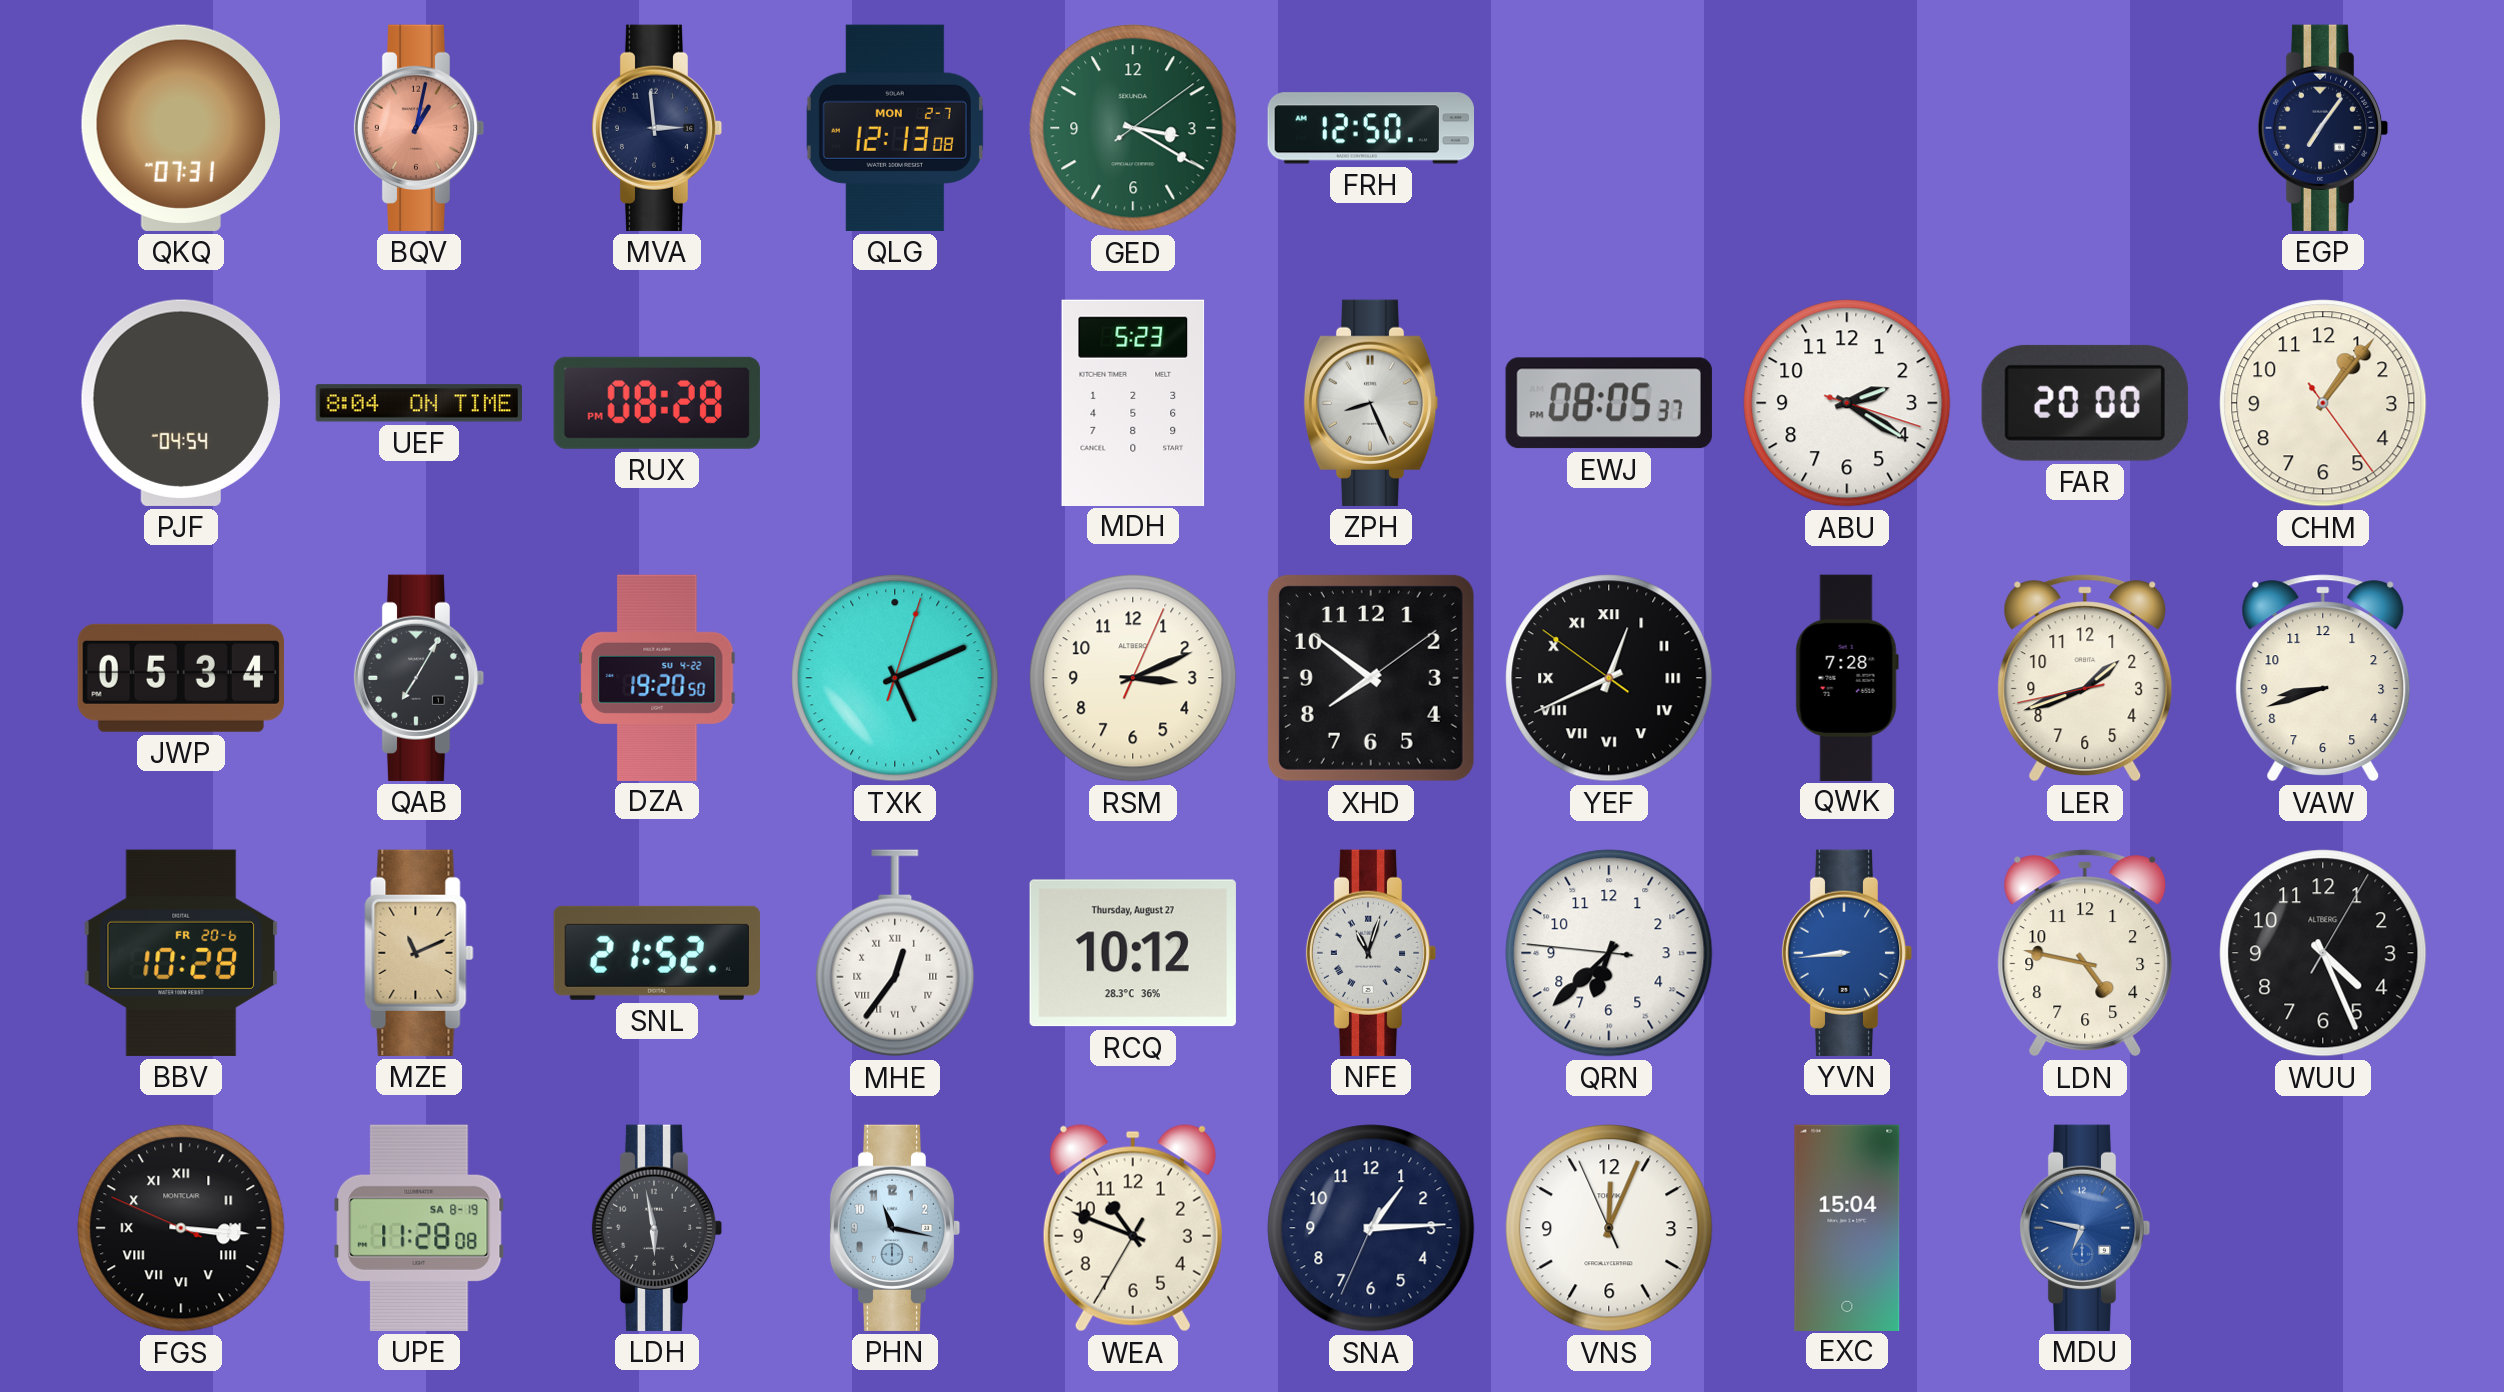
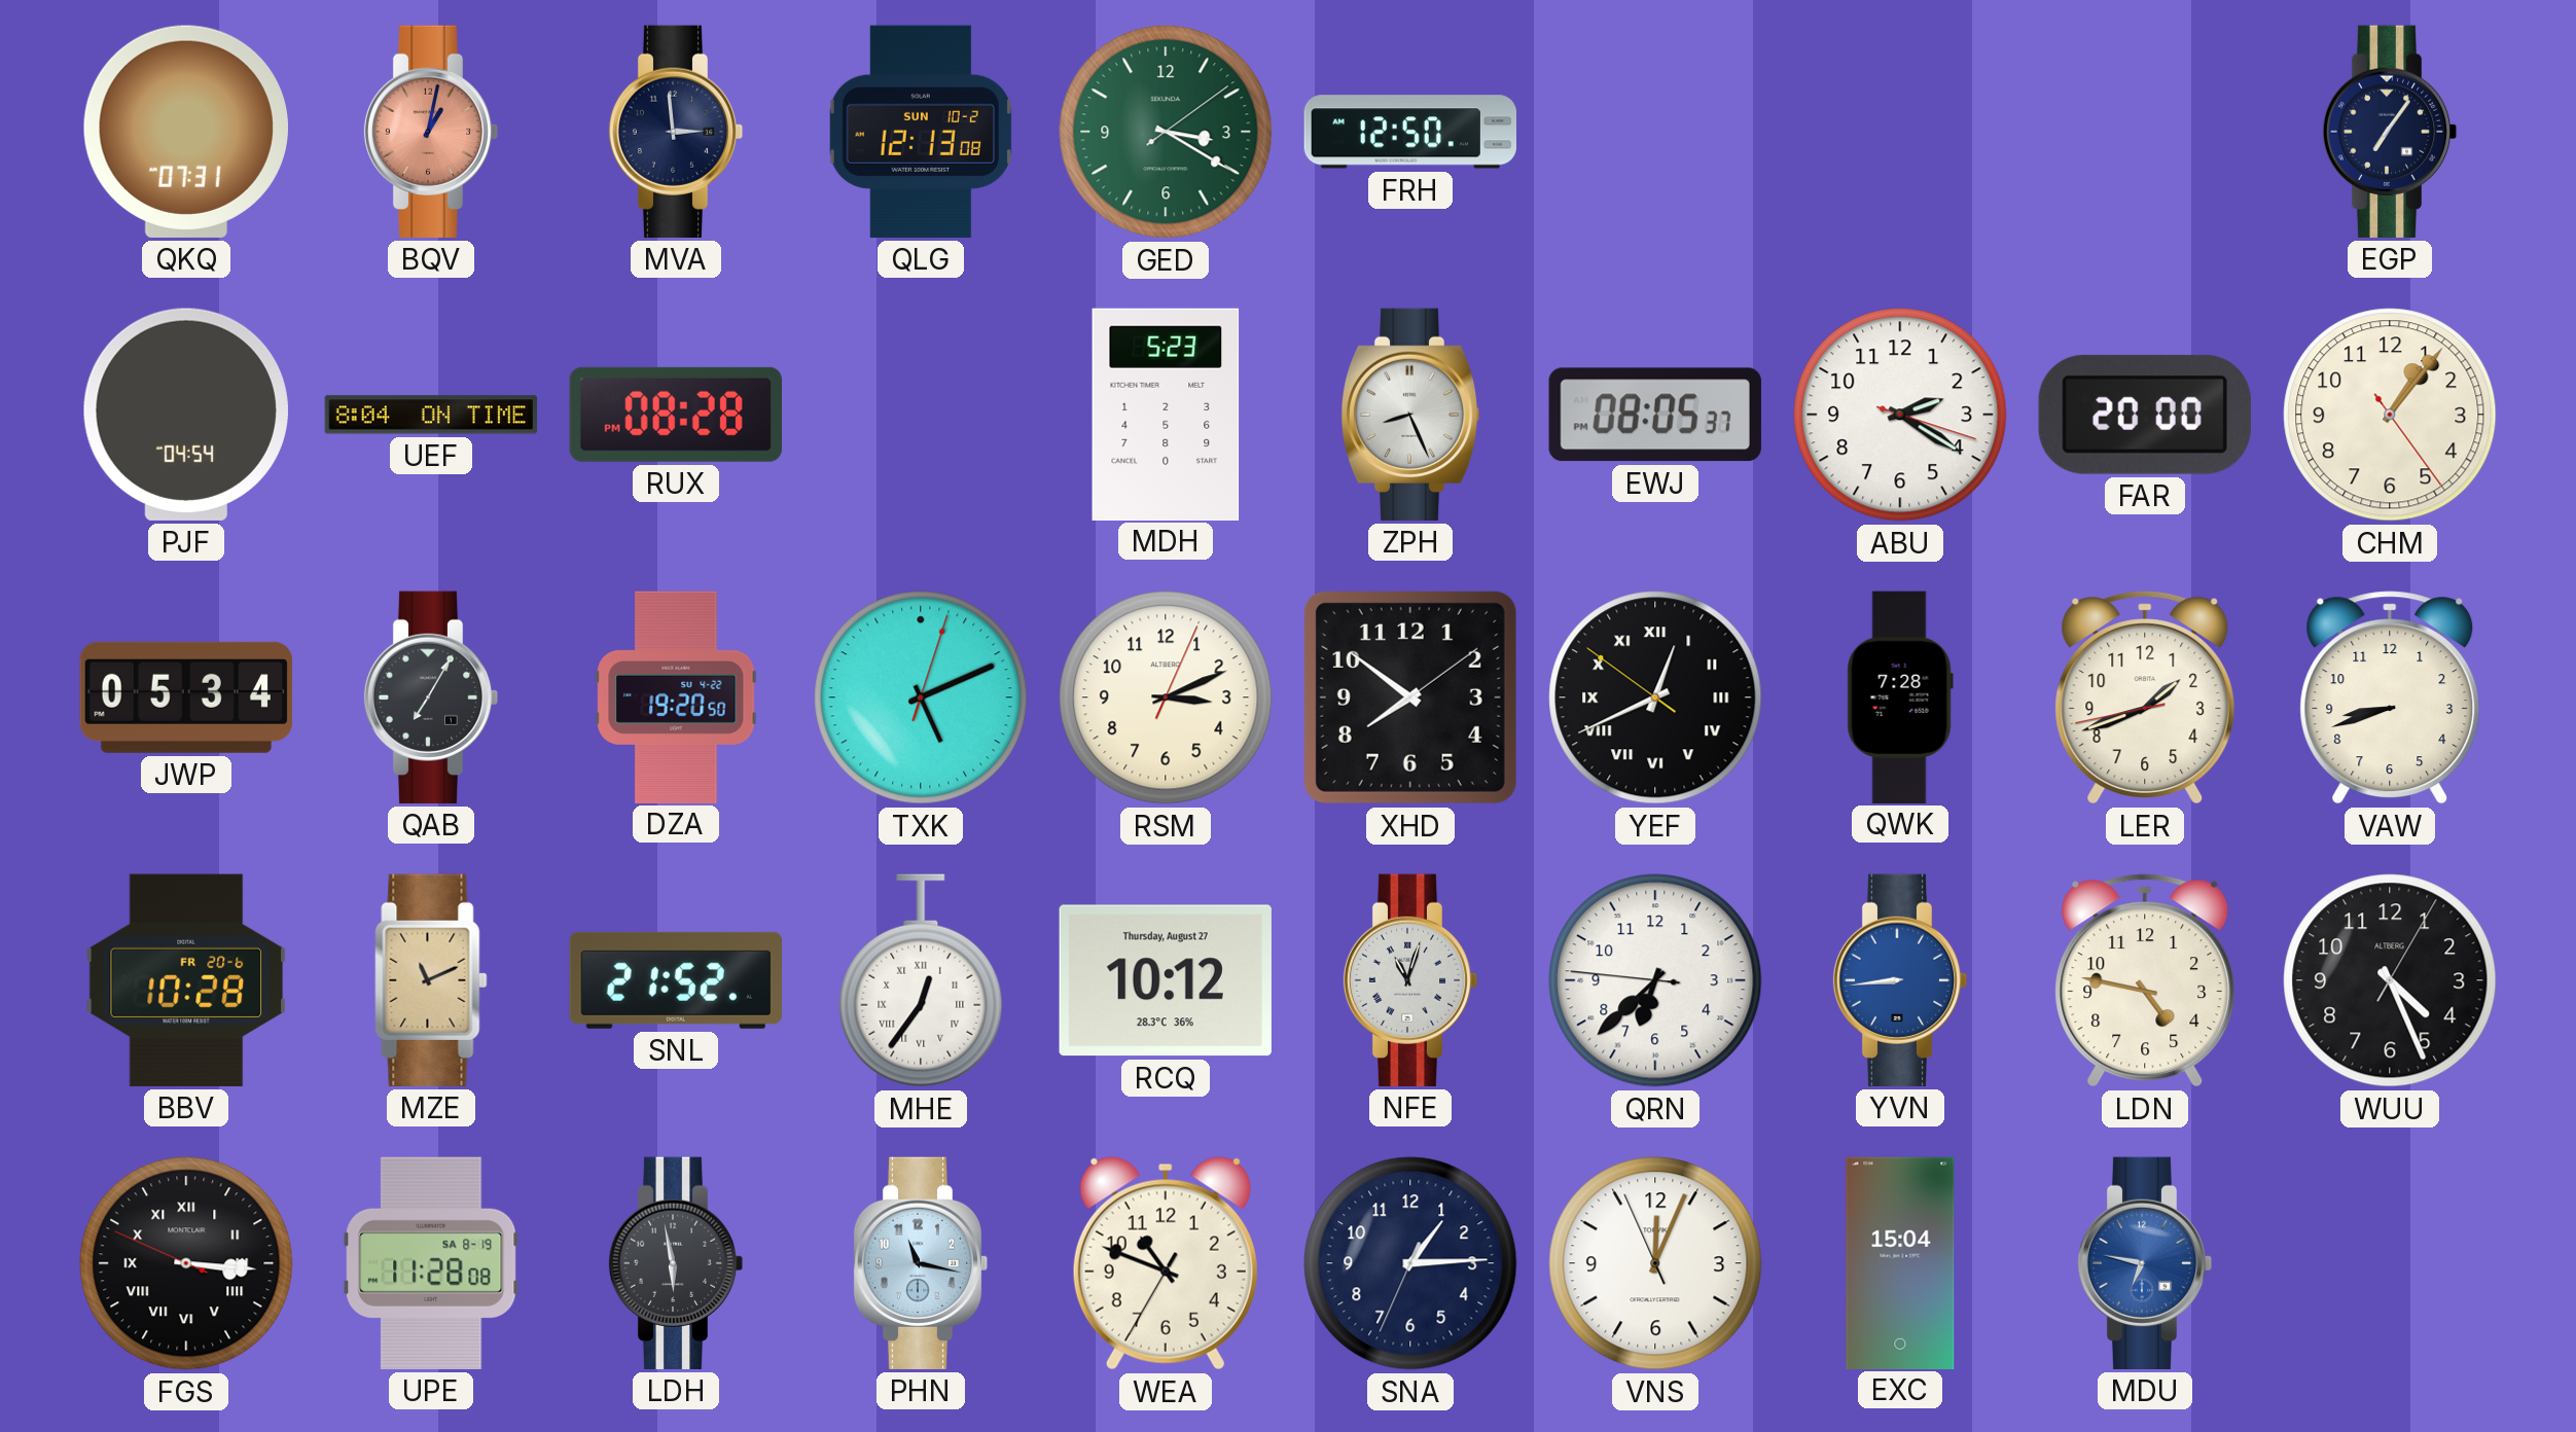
QLG date: MON 2-7 -> SUN 10-2
